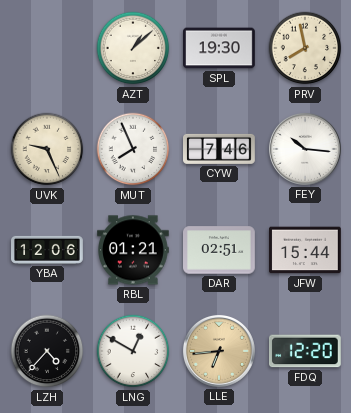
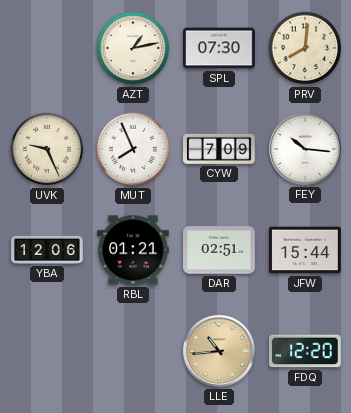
AZT: 1:08 -> 1:13
SPL: 19:30 -> 07:30
PRV: 7:58 -> 8:01
CYW: 7:46 -> 7:09
LZH: 4:37 -> none
LNG: 12:50 -> none
LLE: 6:44 -> 10:44
